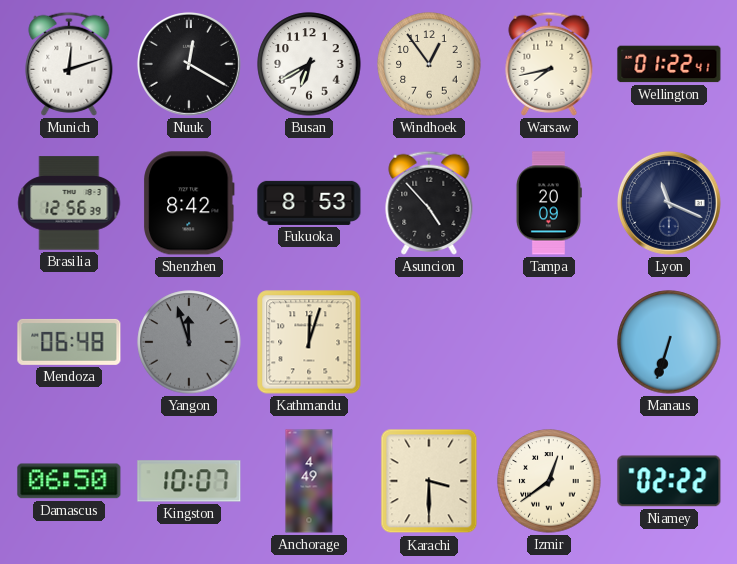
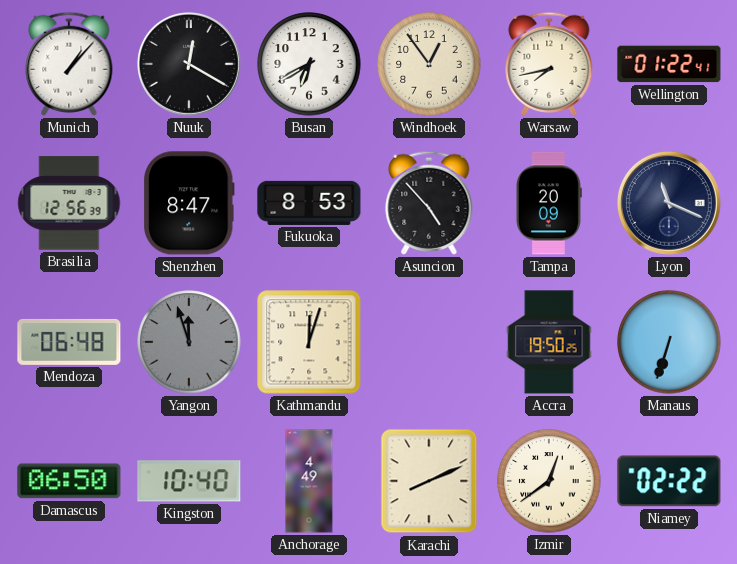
Munich: 12:12 -> 1:07
Shenzhen: 8:42 -> 8:47
Accra: none -> 19:50
Kingston: 10:07 -> 10:40
Karachi: 3:30 -> 8:11
